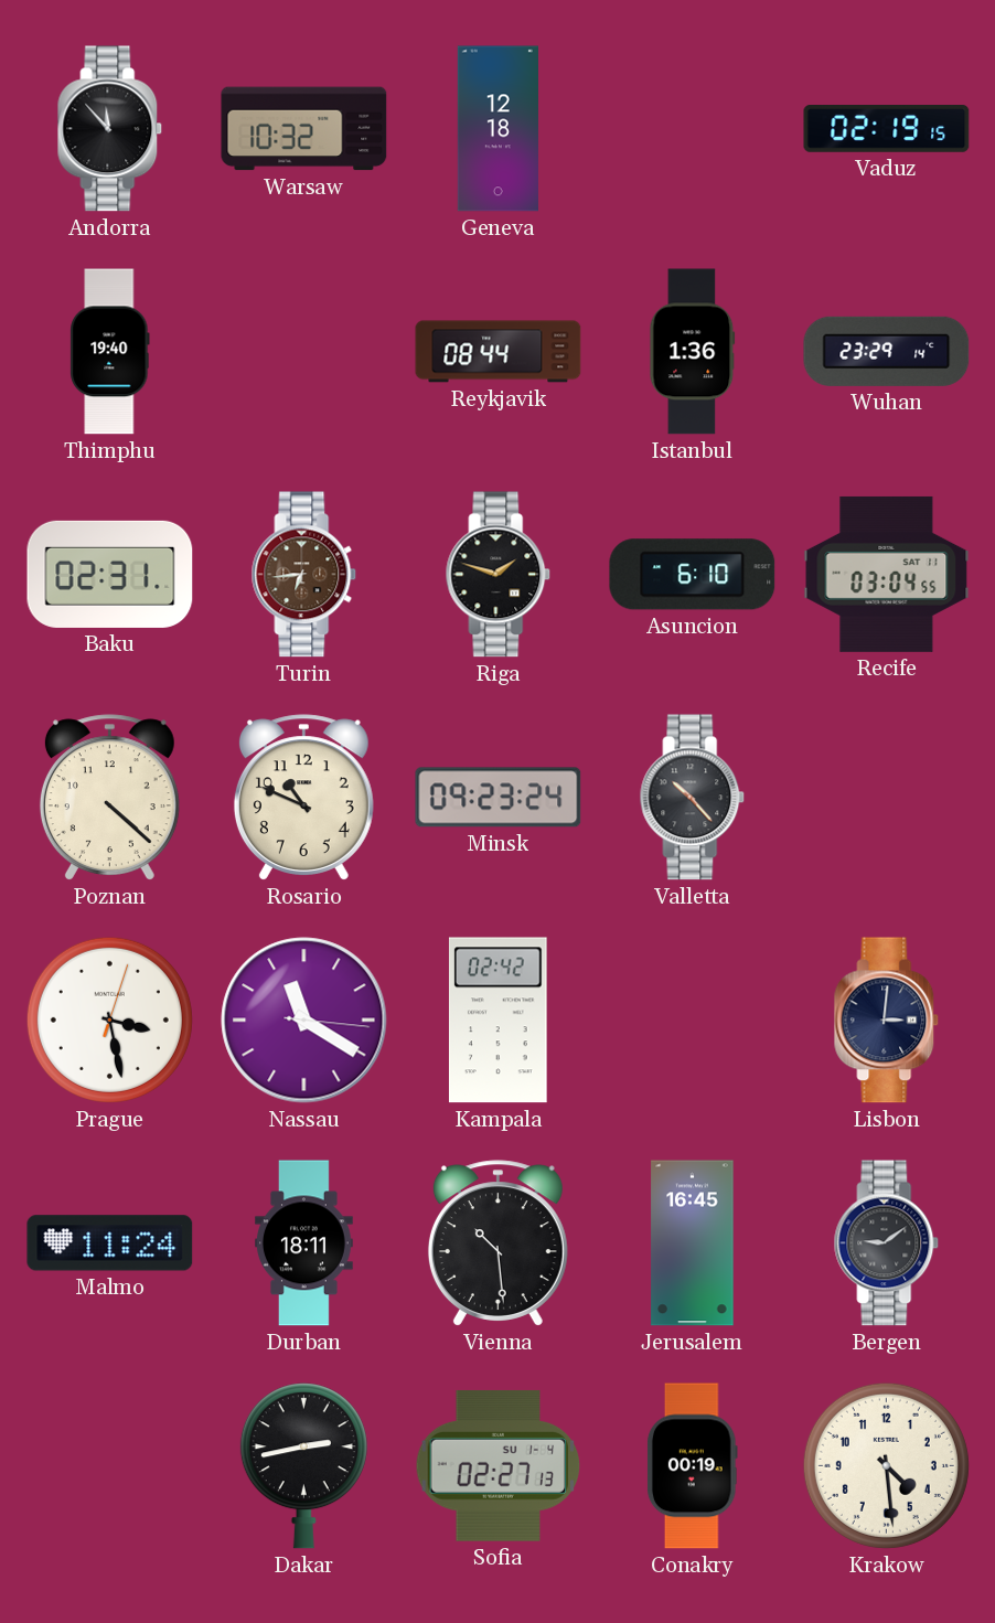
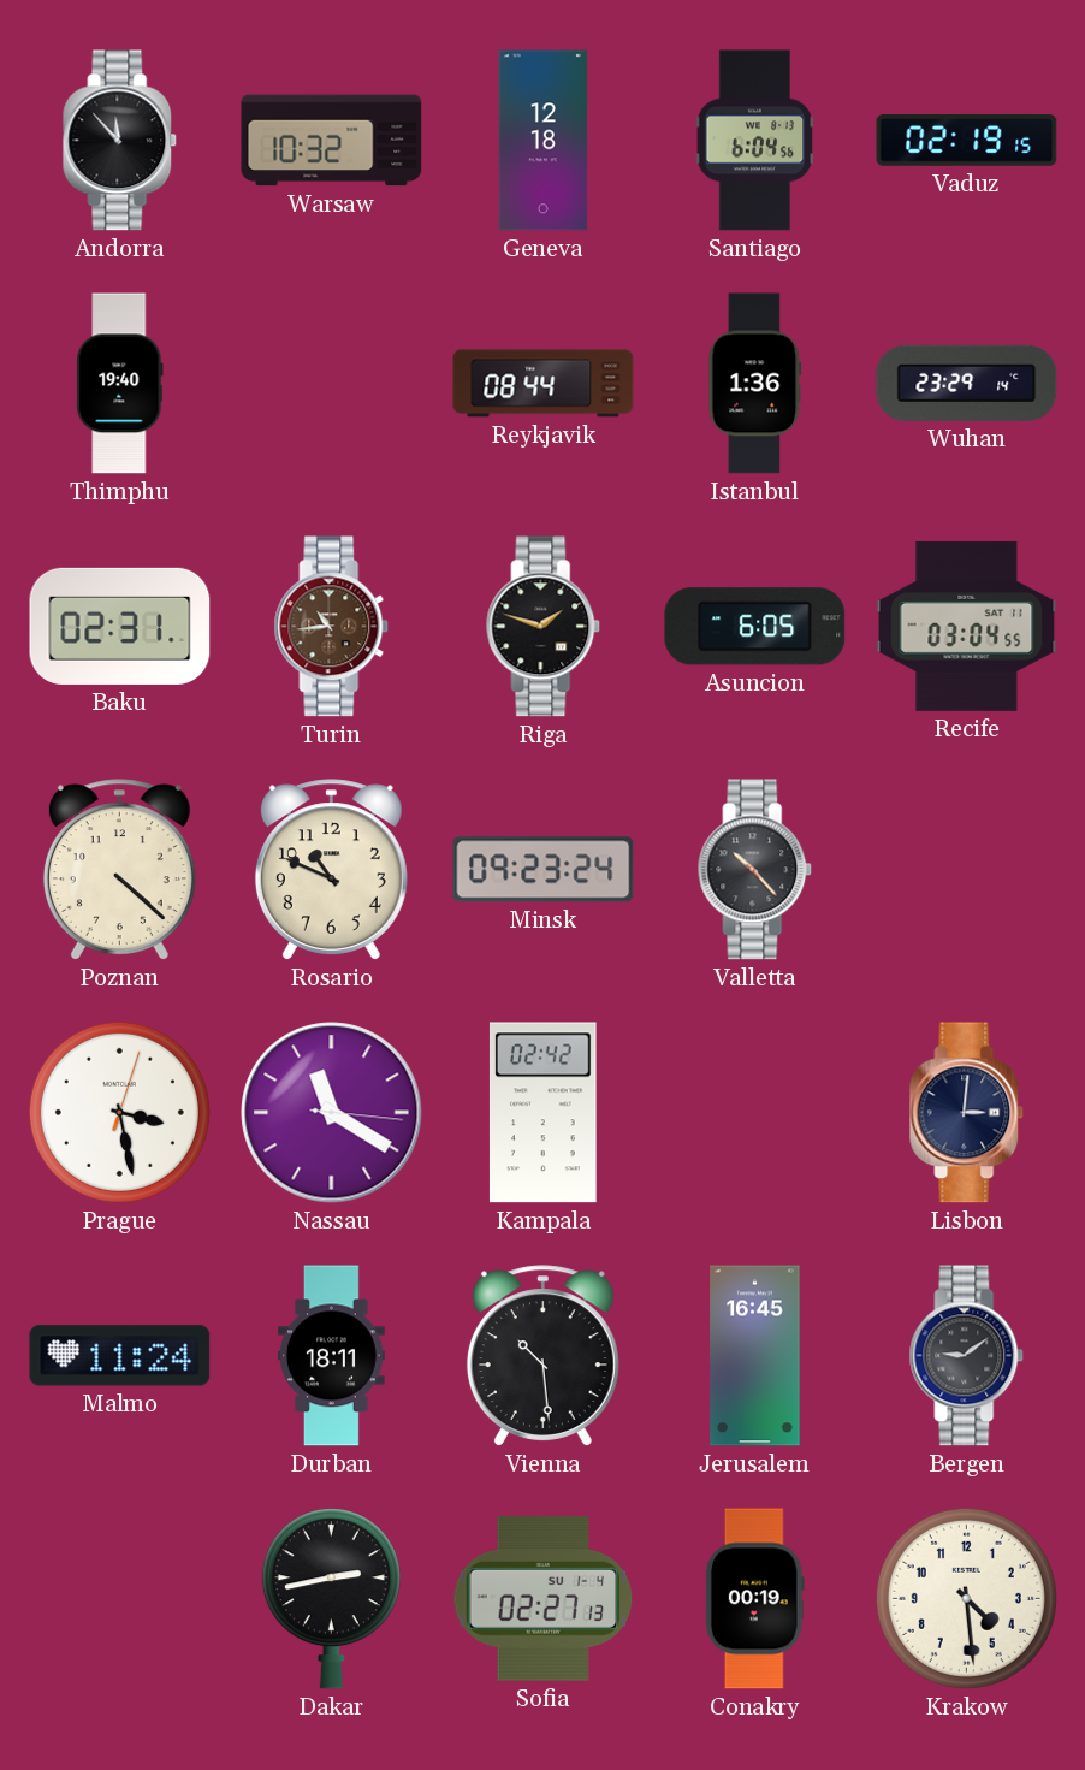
Santiago: none -> 6:04
Turin: 6:44 -> 10:44
Asuncion: 6:10 -> 6:05
